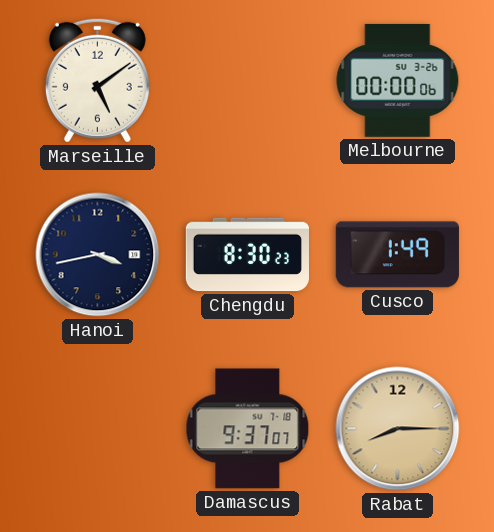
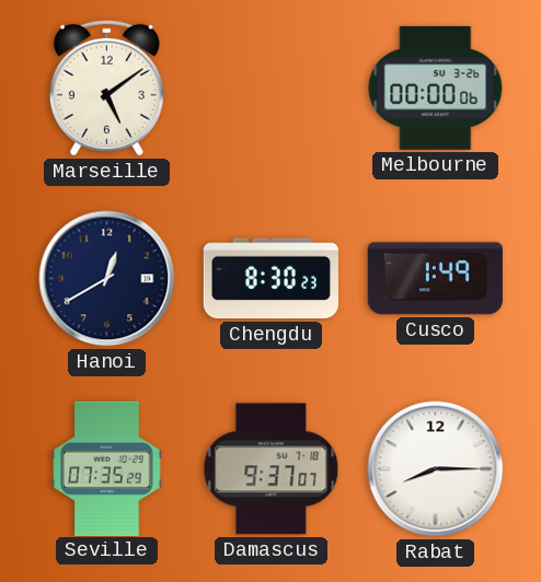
Hanoi: 3:43 -> 12:40
Seville: none -> 07:35
Rabat dial: champagne -> white
